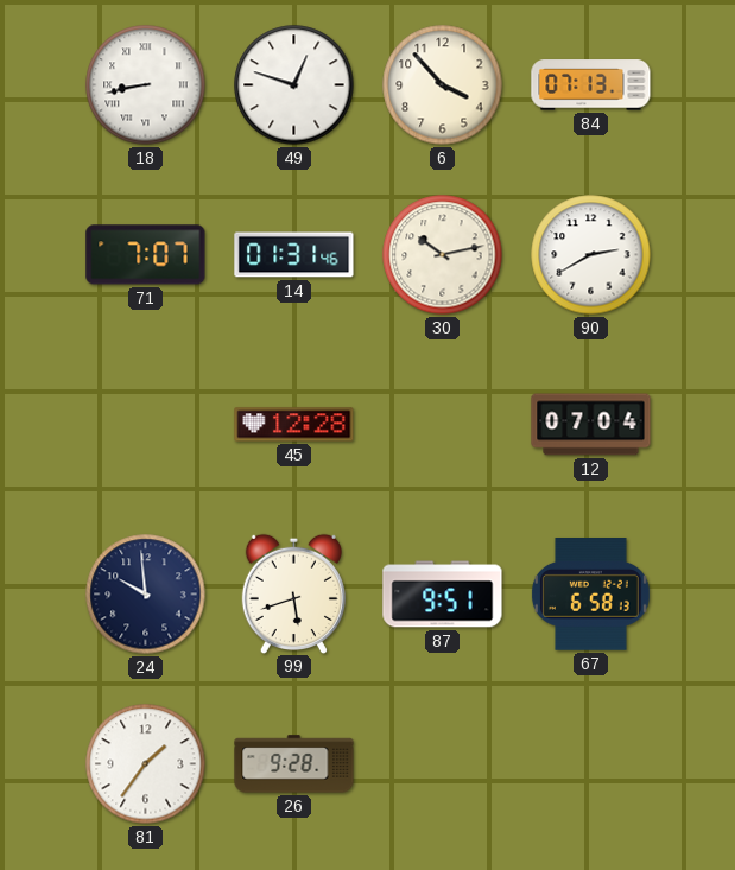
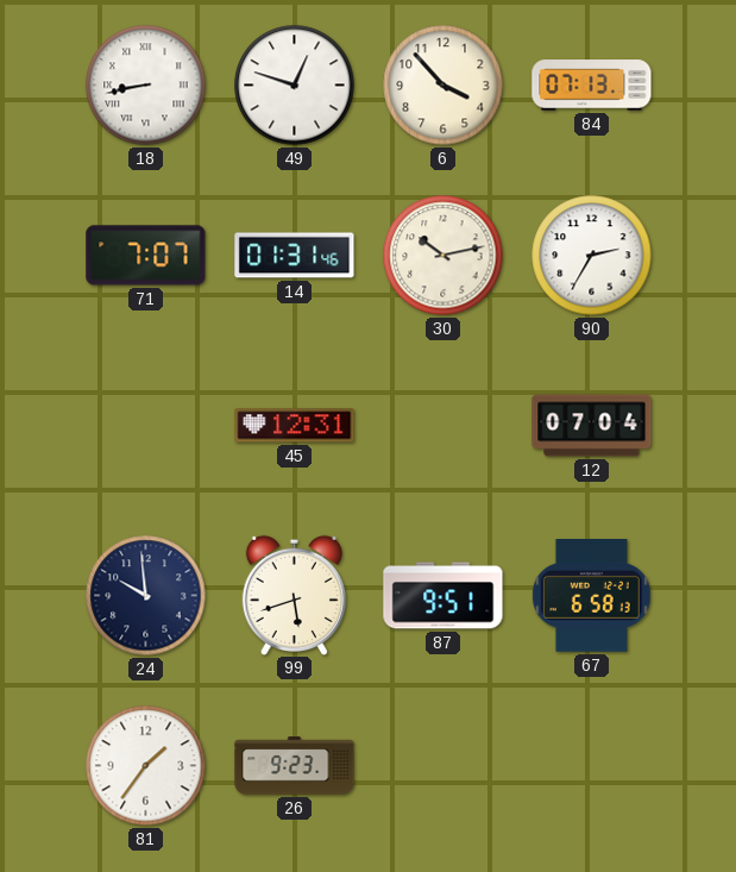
90: 2:40 -> 2:35
45: 12:28 -> 12:31
26: 9:28 -> 9:23
